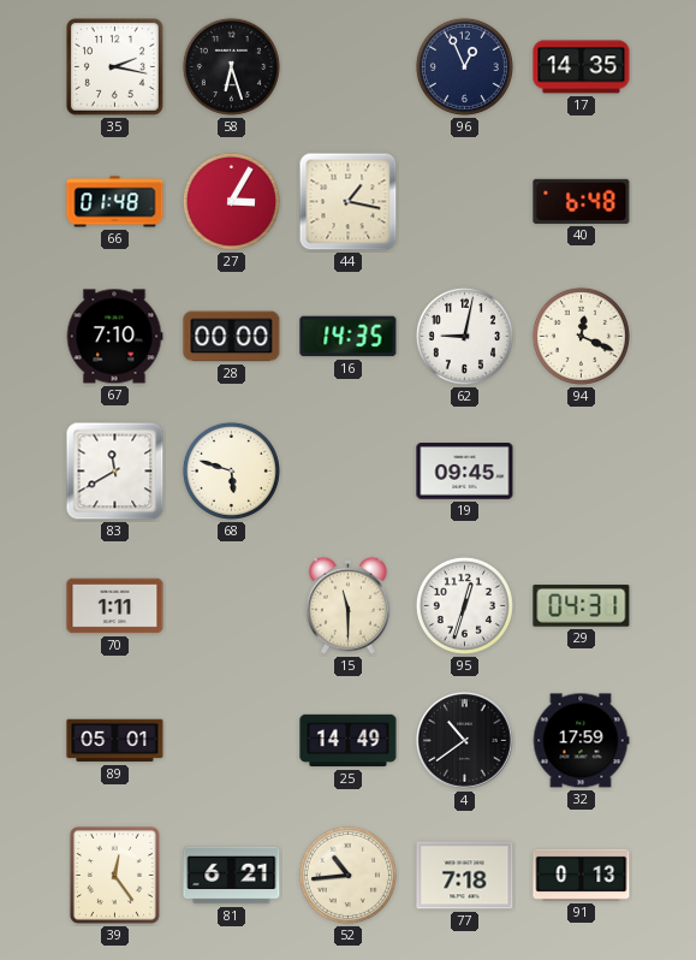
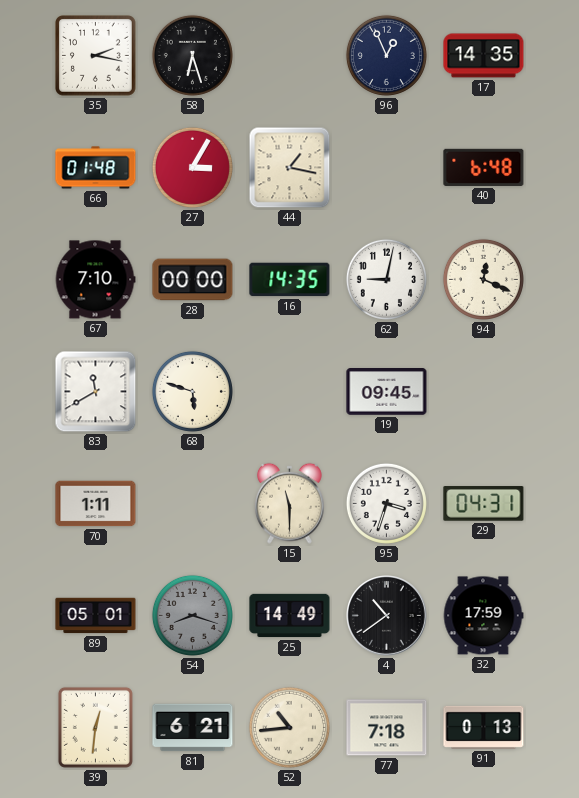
95: 12:33 -> 3:33
54: none -> 8:18
39: 12:24 -> 12:31
